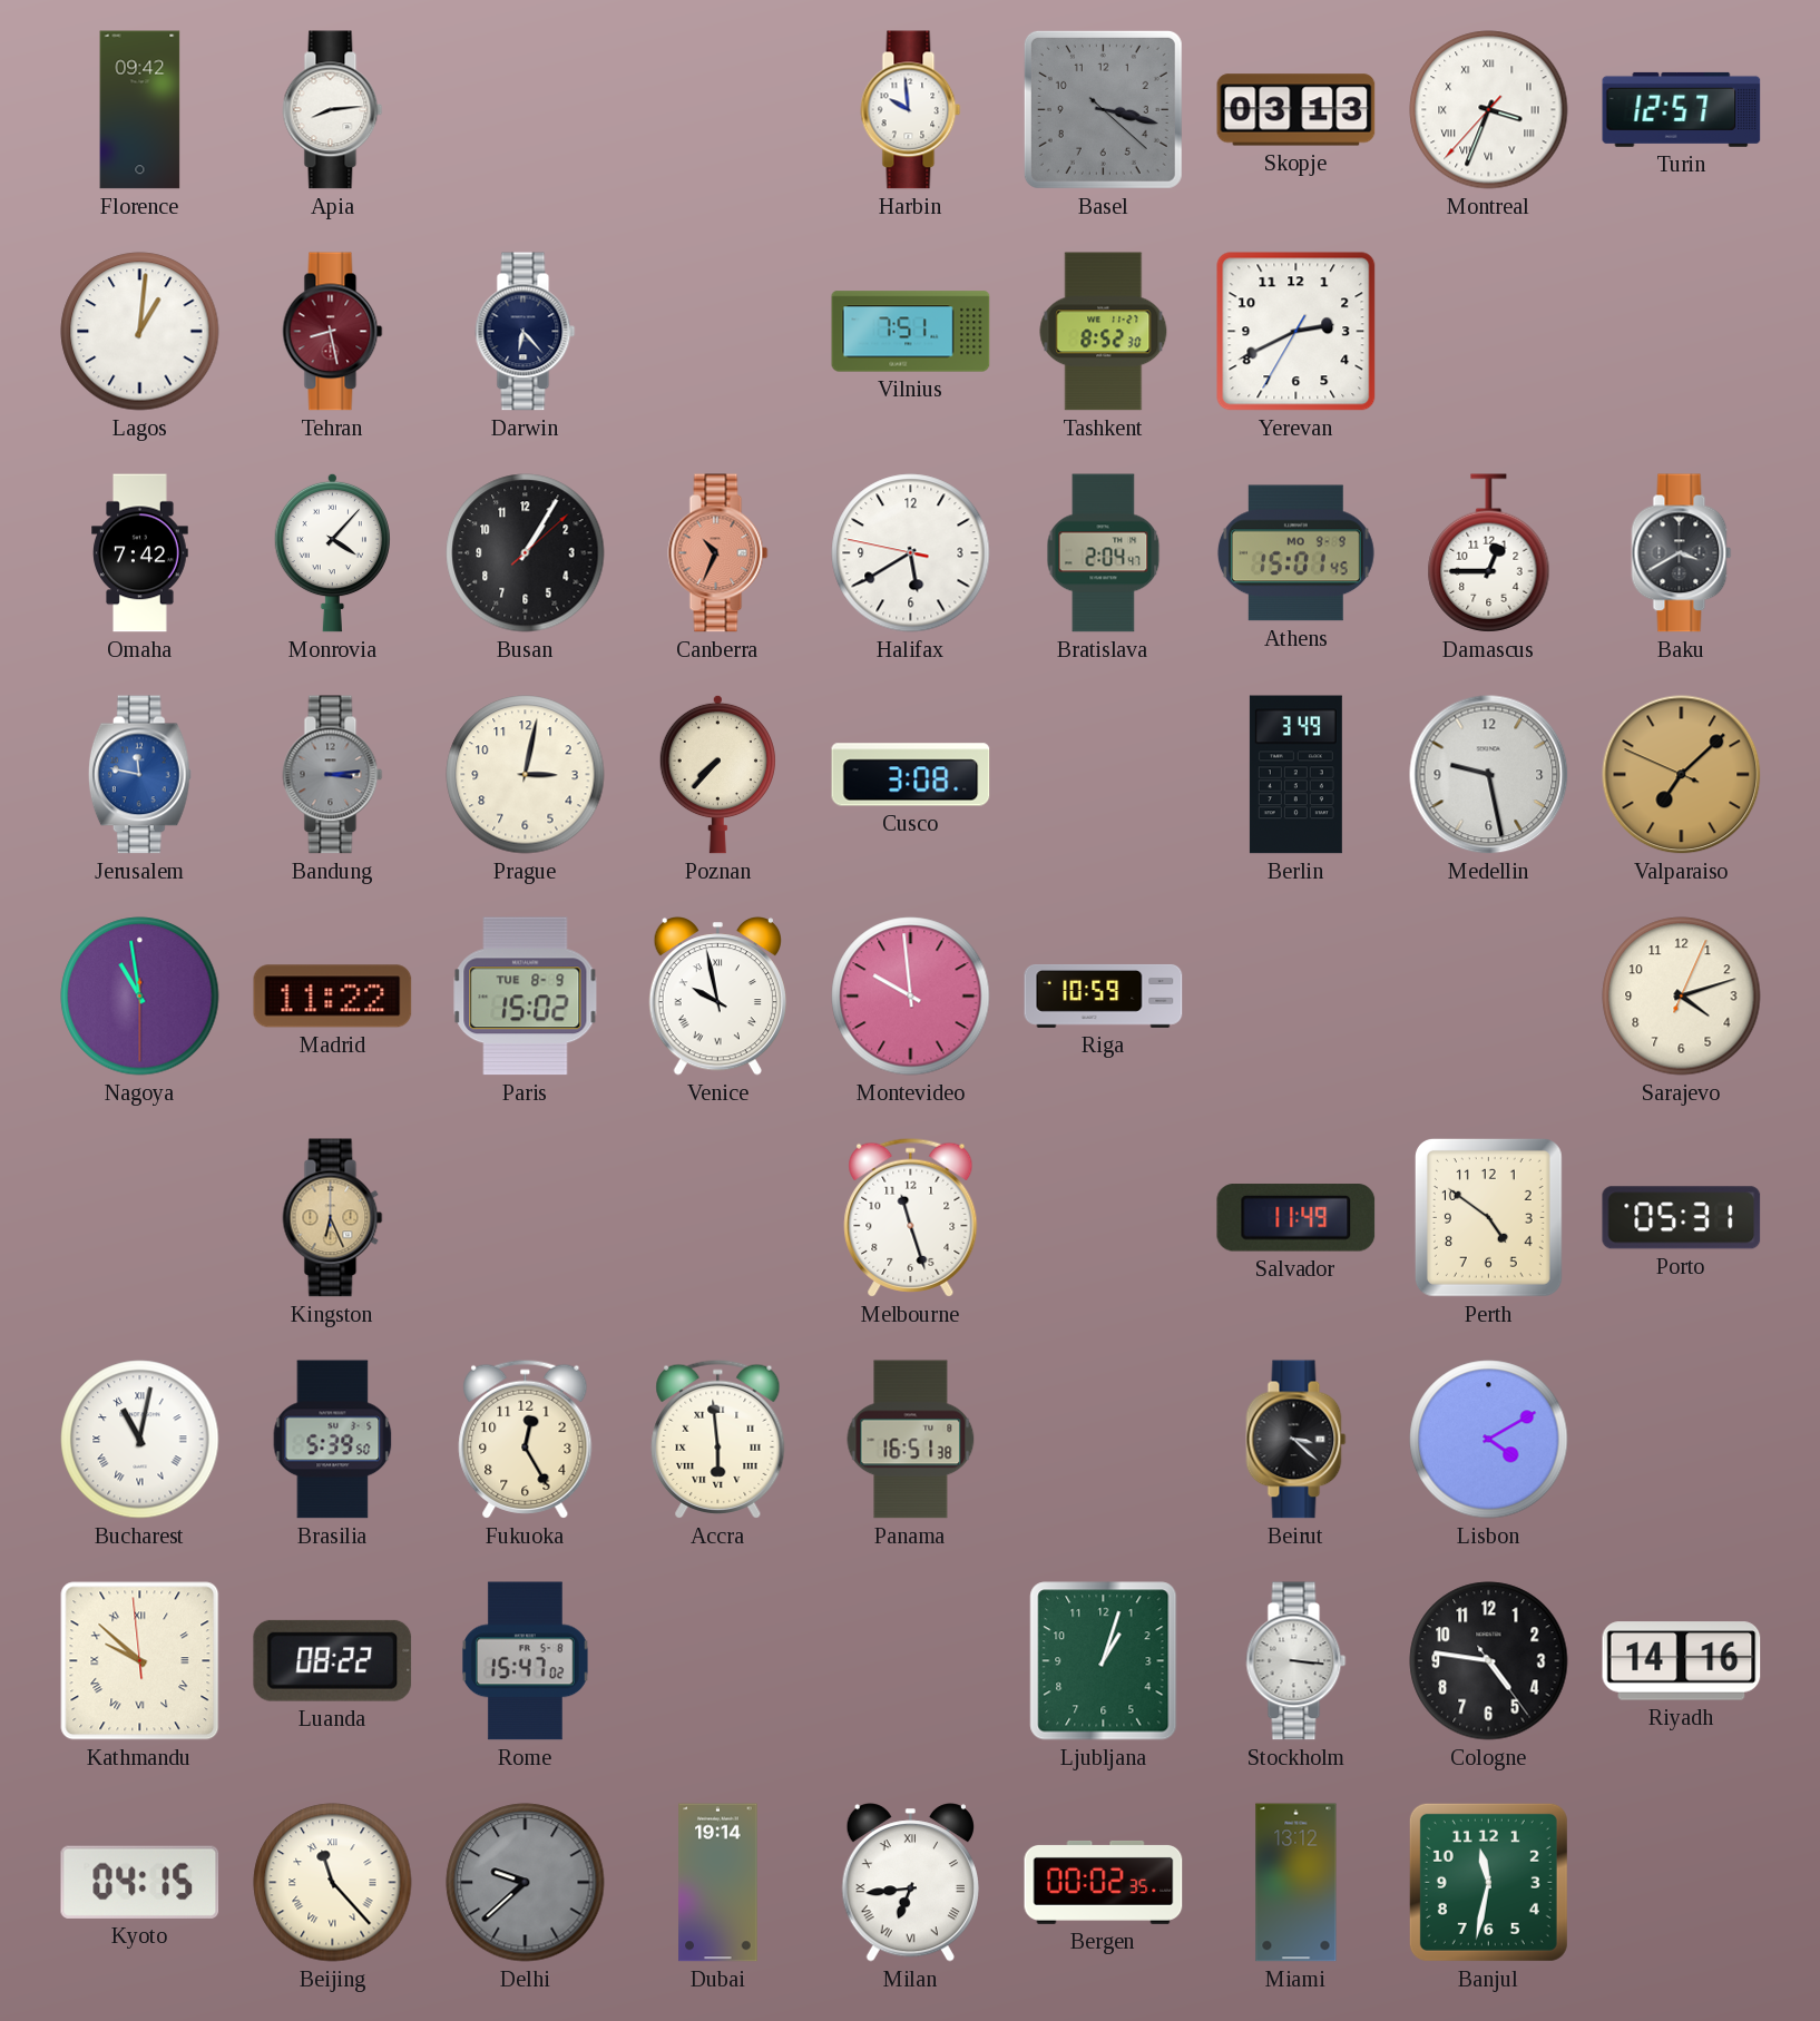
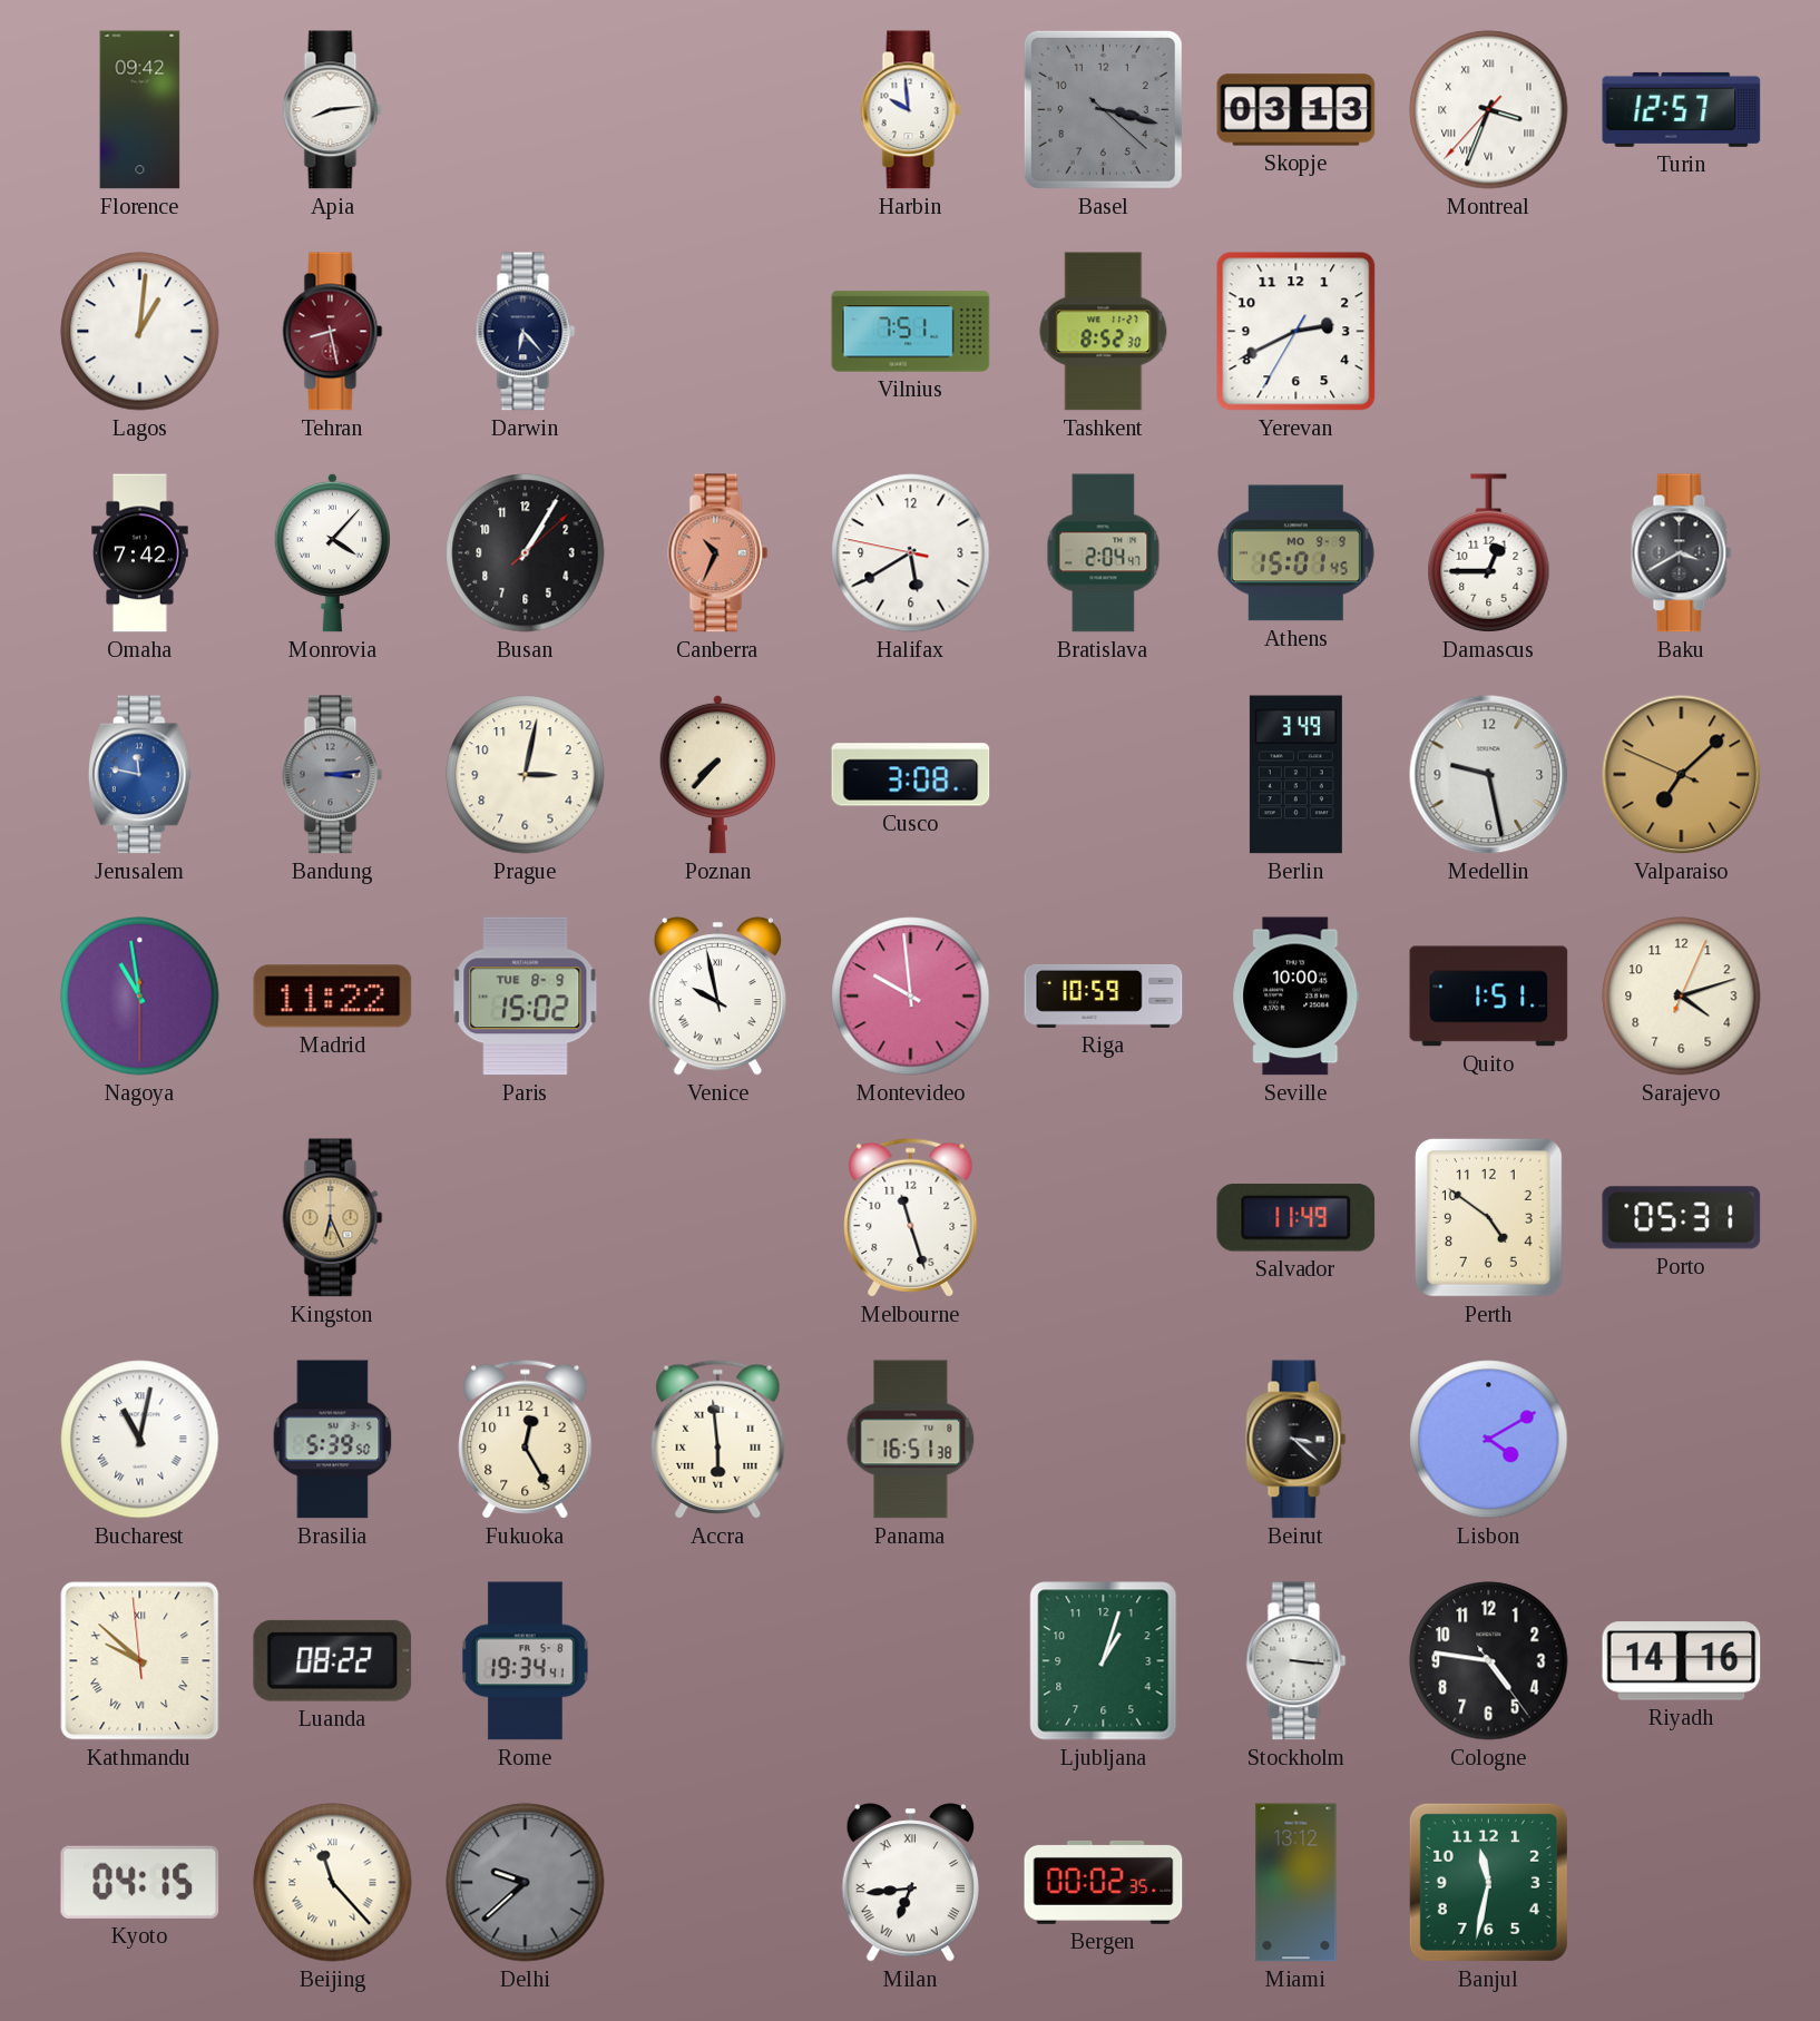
Seville: none -> 10:00
Quito: none -> 1:51
Rome: 15:47 -> 19:34
Dubai: 19:14 -> none
